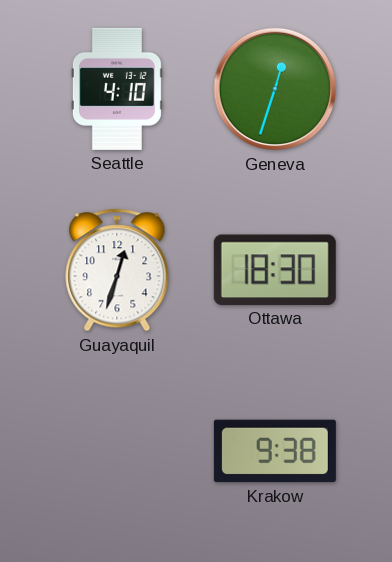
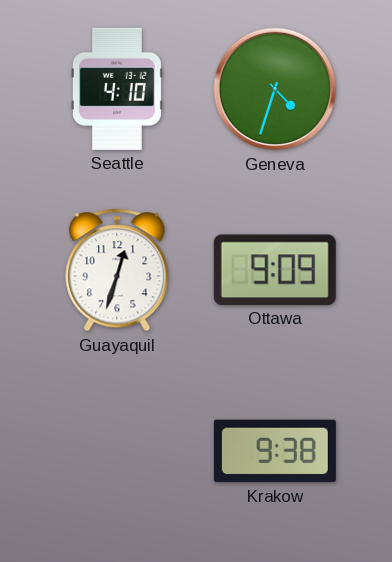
Geneva: 12:33 -> 4:33
Ottawa: 18:30 -> 9:09
